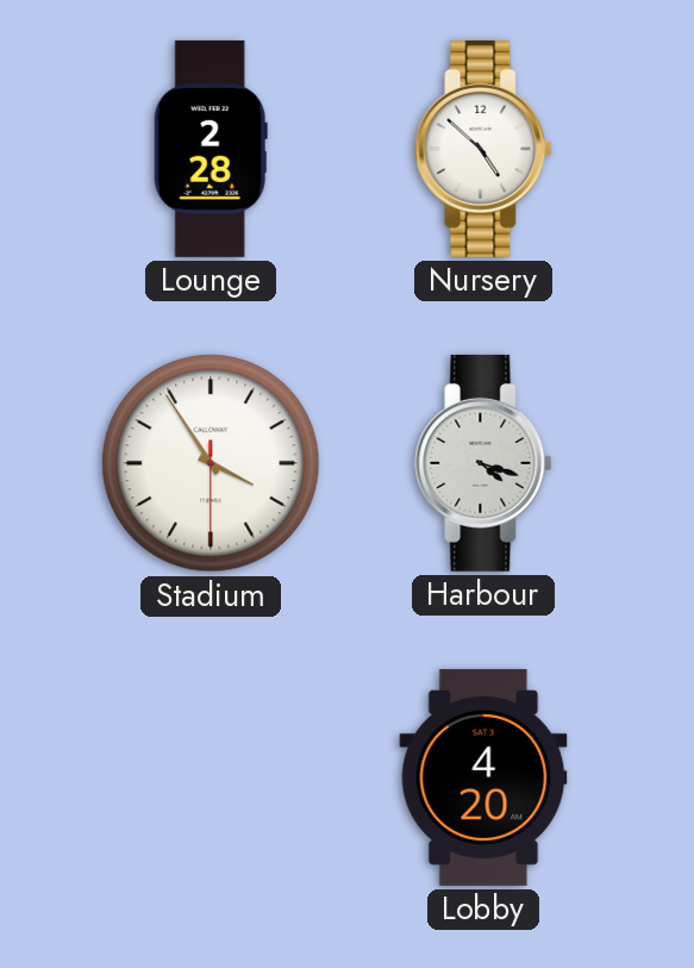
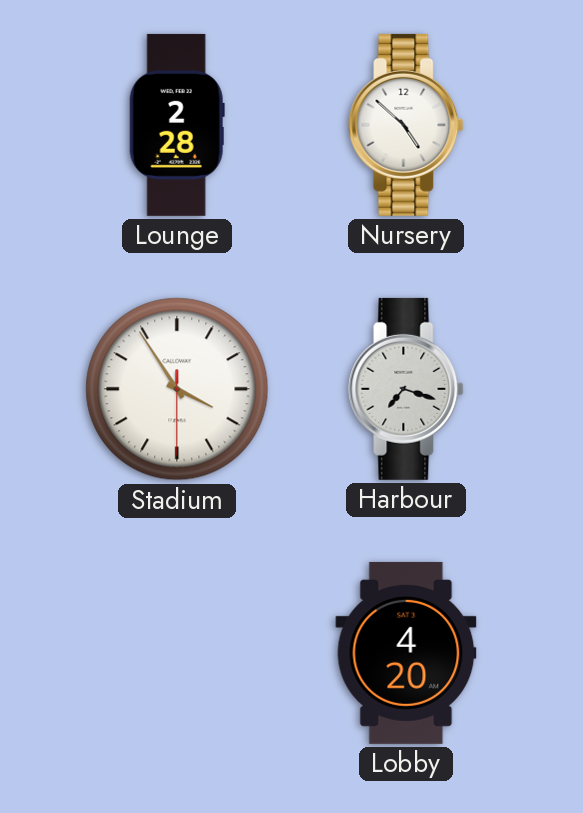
Harbour: 4:18 -> 7:18
